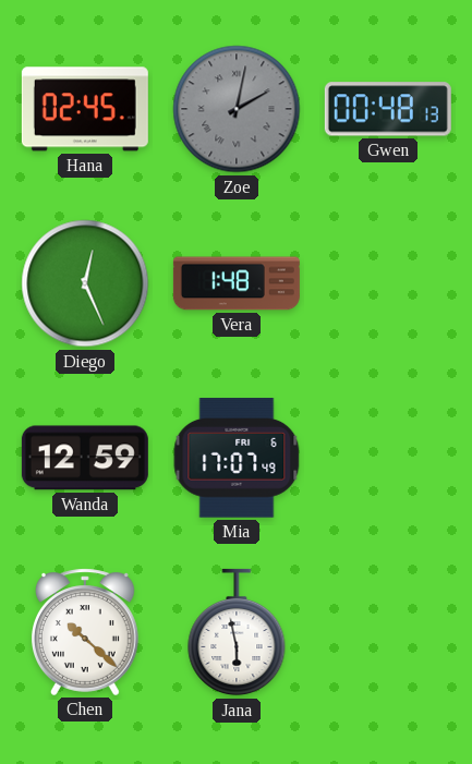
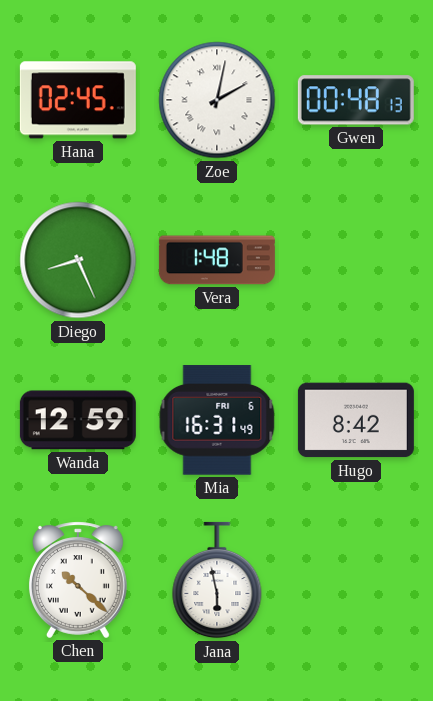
Zoe dial: grey -> white
Diego: 12:26 -> 8:26
Mia: 17:07 -> 16:31
Hugo: none -> 8:42
